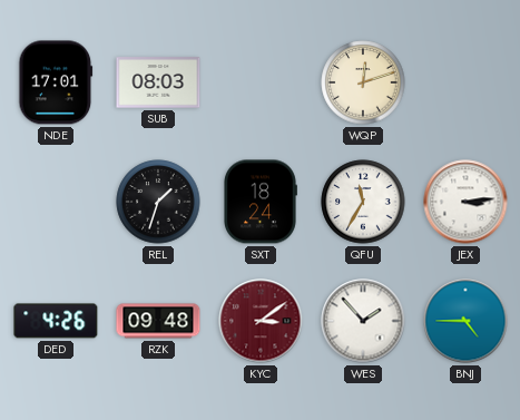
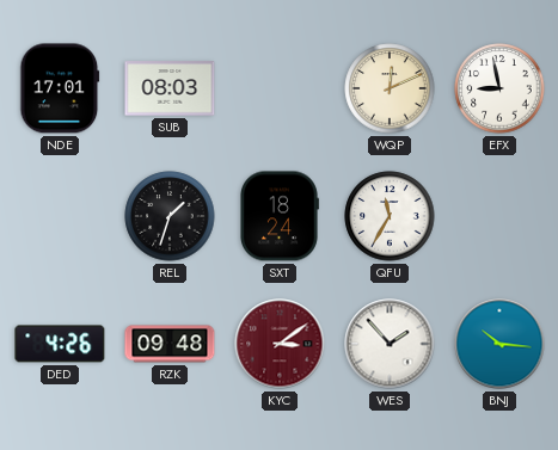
WQP: 12:12 -> 12:11
EFX: none -> 8:58
JEX: 3:14 -> none
BNJ: 4:45 -> 10:16
